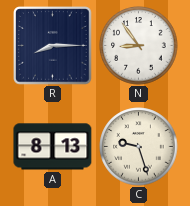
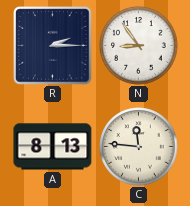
R: 8:15 -> 2:15
C: 9:27 -> 11:46
